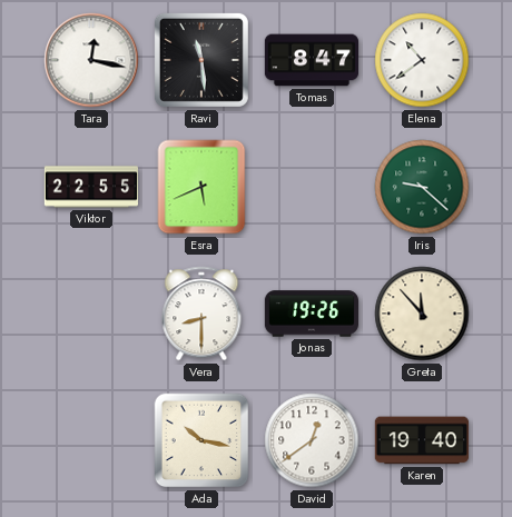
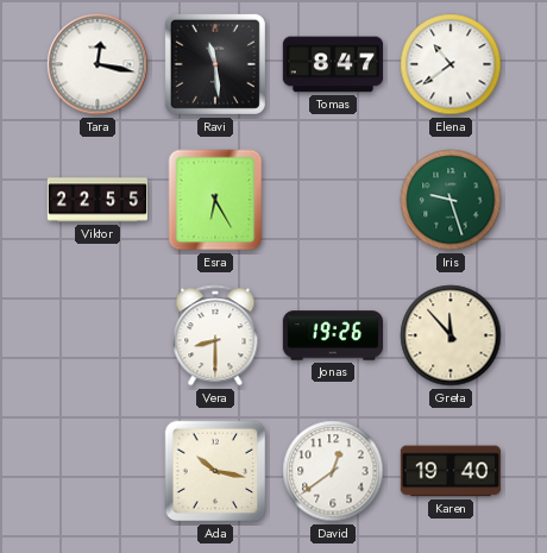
Esra: 5:41 -> 6:25
Iris: 9:22 -> 9:27
